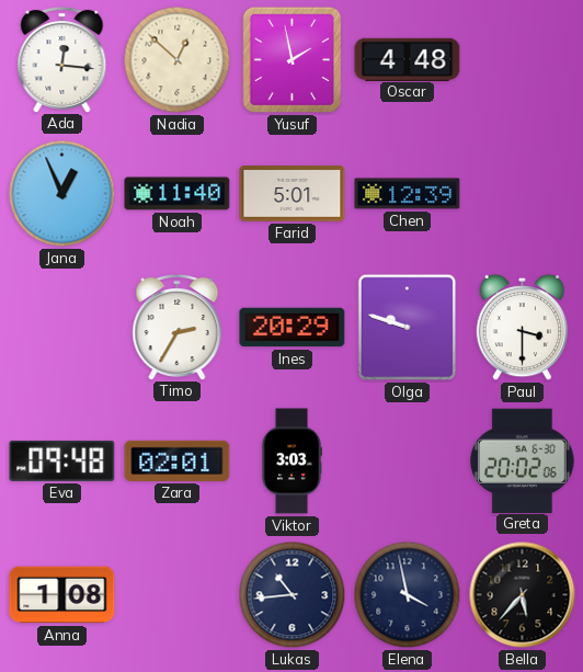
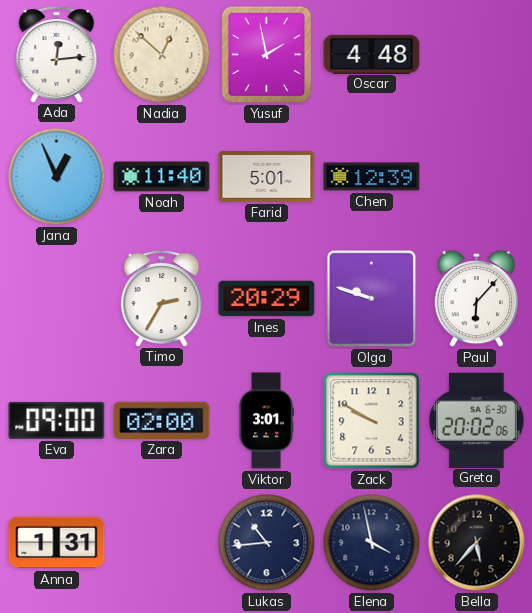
Ada: 12:16 -> 12:14
Paul: 3:30 -> 6:07
Eva: 09:48 -> 09:00
Zara: 02:01 -> 02:00
Viktor: 3:03 -> 3:01
Zack: none -> 9:50
Anna: 1:08 -> 1:31
